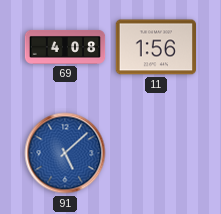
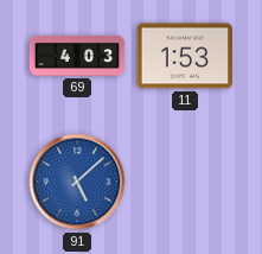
69: 4:08 -> 4:03
11: 1:56 -> 1:53
